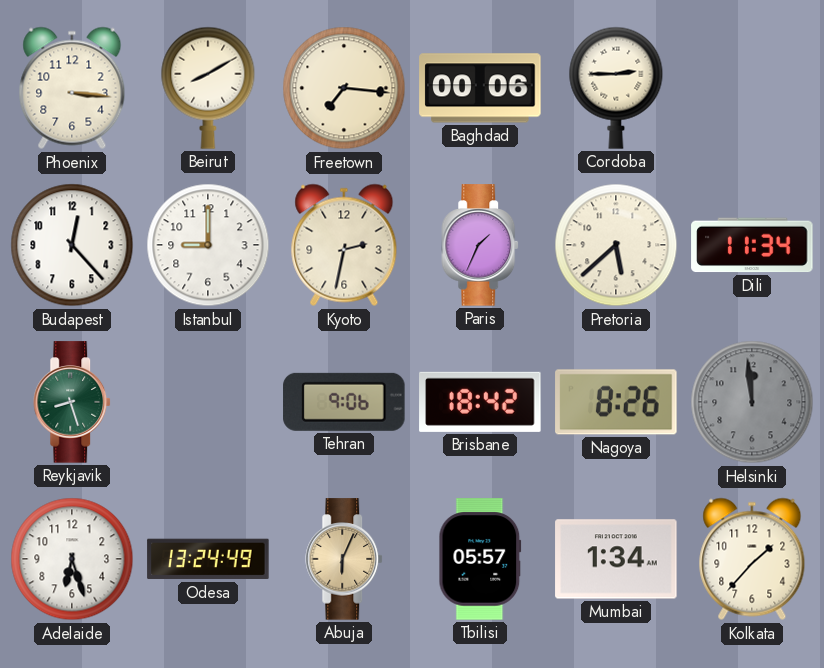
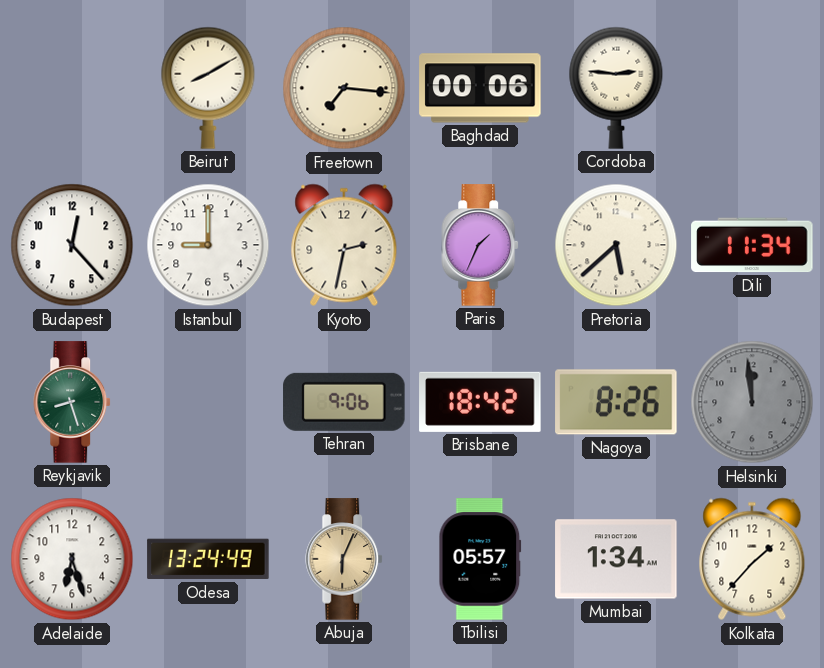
Phoenix: 3:16 -> none
Cordoba: 2:45 -> 2:46
